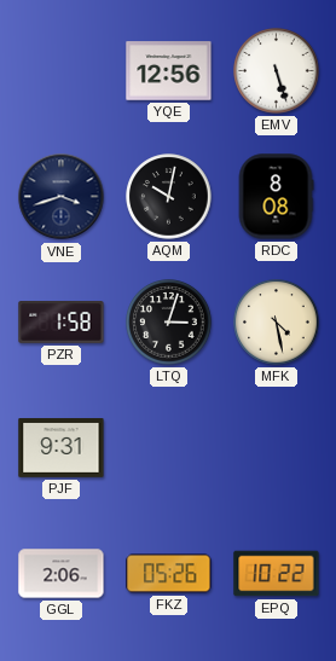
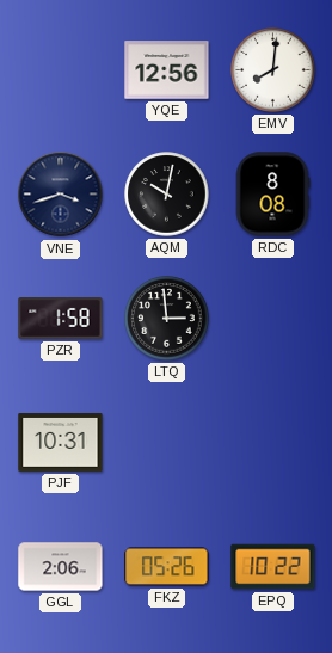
EMV: 5:27 -> 8:01
LTQ: 3:03 -> 2:59
MFK: 4:28 -> none
PJF: 9:31 -> 10:31
